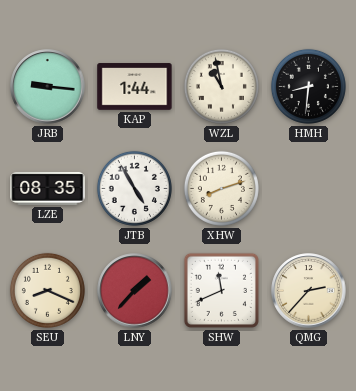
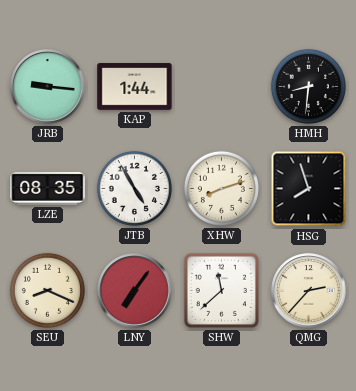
WZL: 10:58 -> none
HSG: none -> 7:57
LNY: 1:37 -> 7:06
SHW: 11:41 -> 11:38
